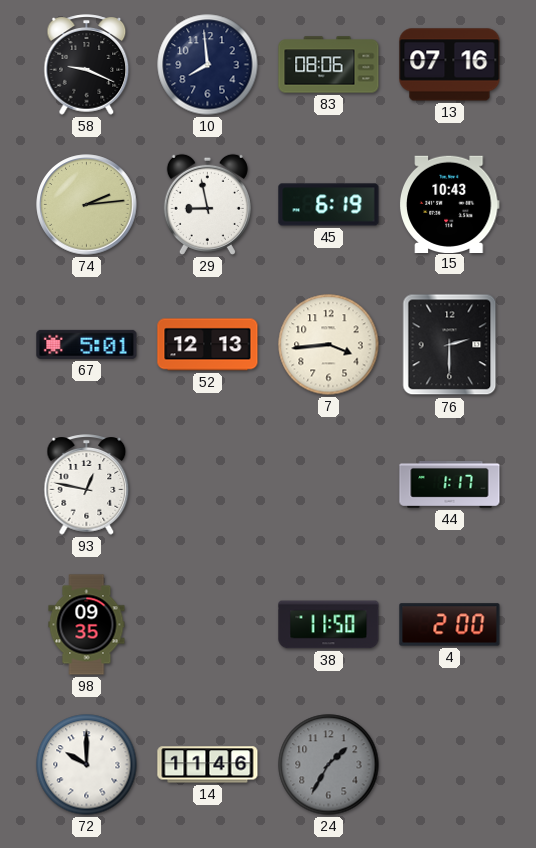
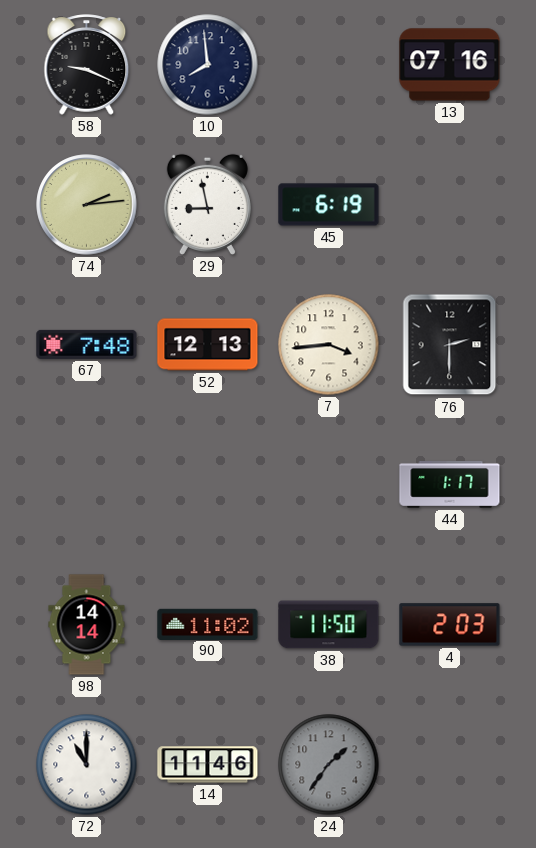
83: 08:06 -> none
15: 10:43 -> none
67: 5:01 -> 7:48
93: 12:47 -> none
98: 09:35 -> 14:14
90: none -> 11:02
4: 2:00 -> 2:03
72: 10:00 -> 11:00
24: 1:35 -> 1:36
